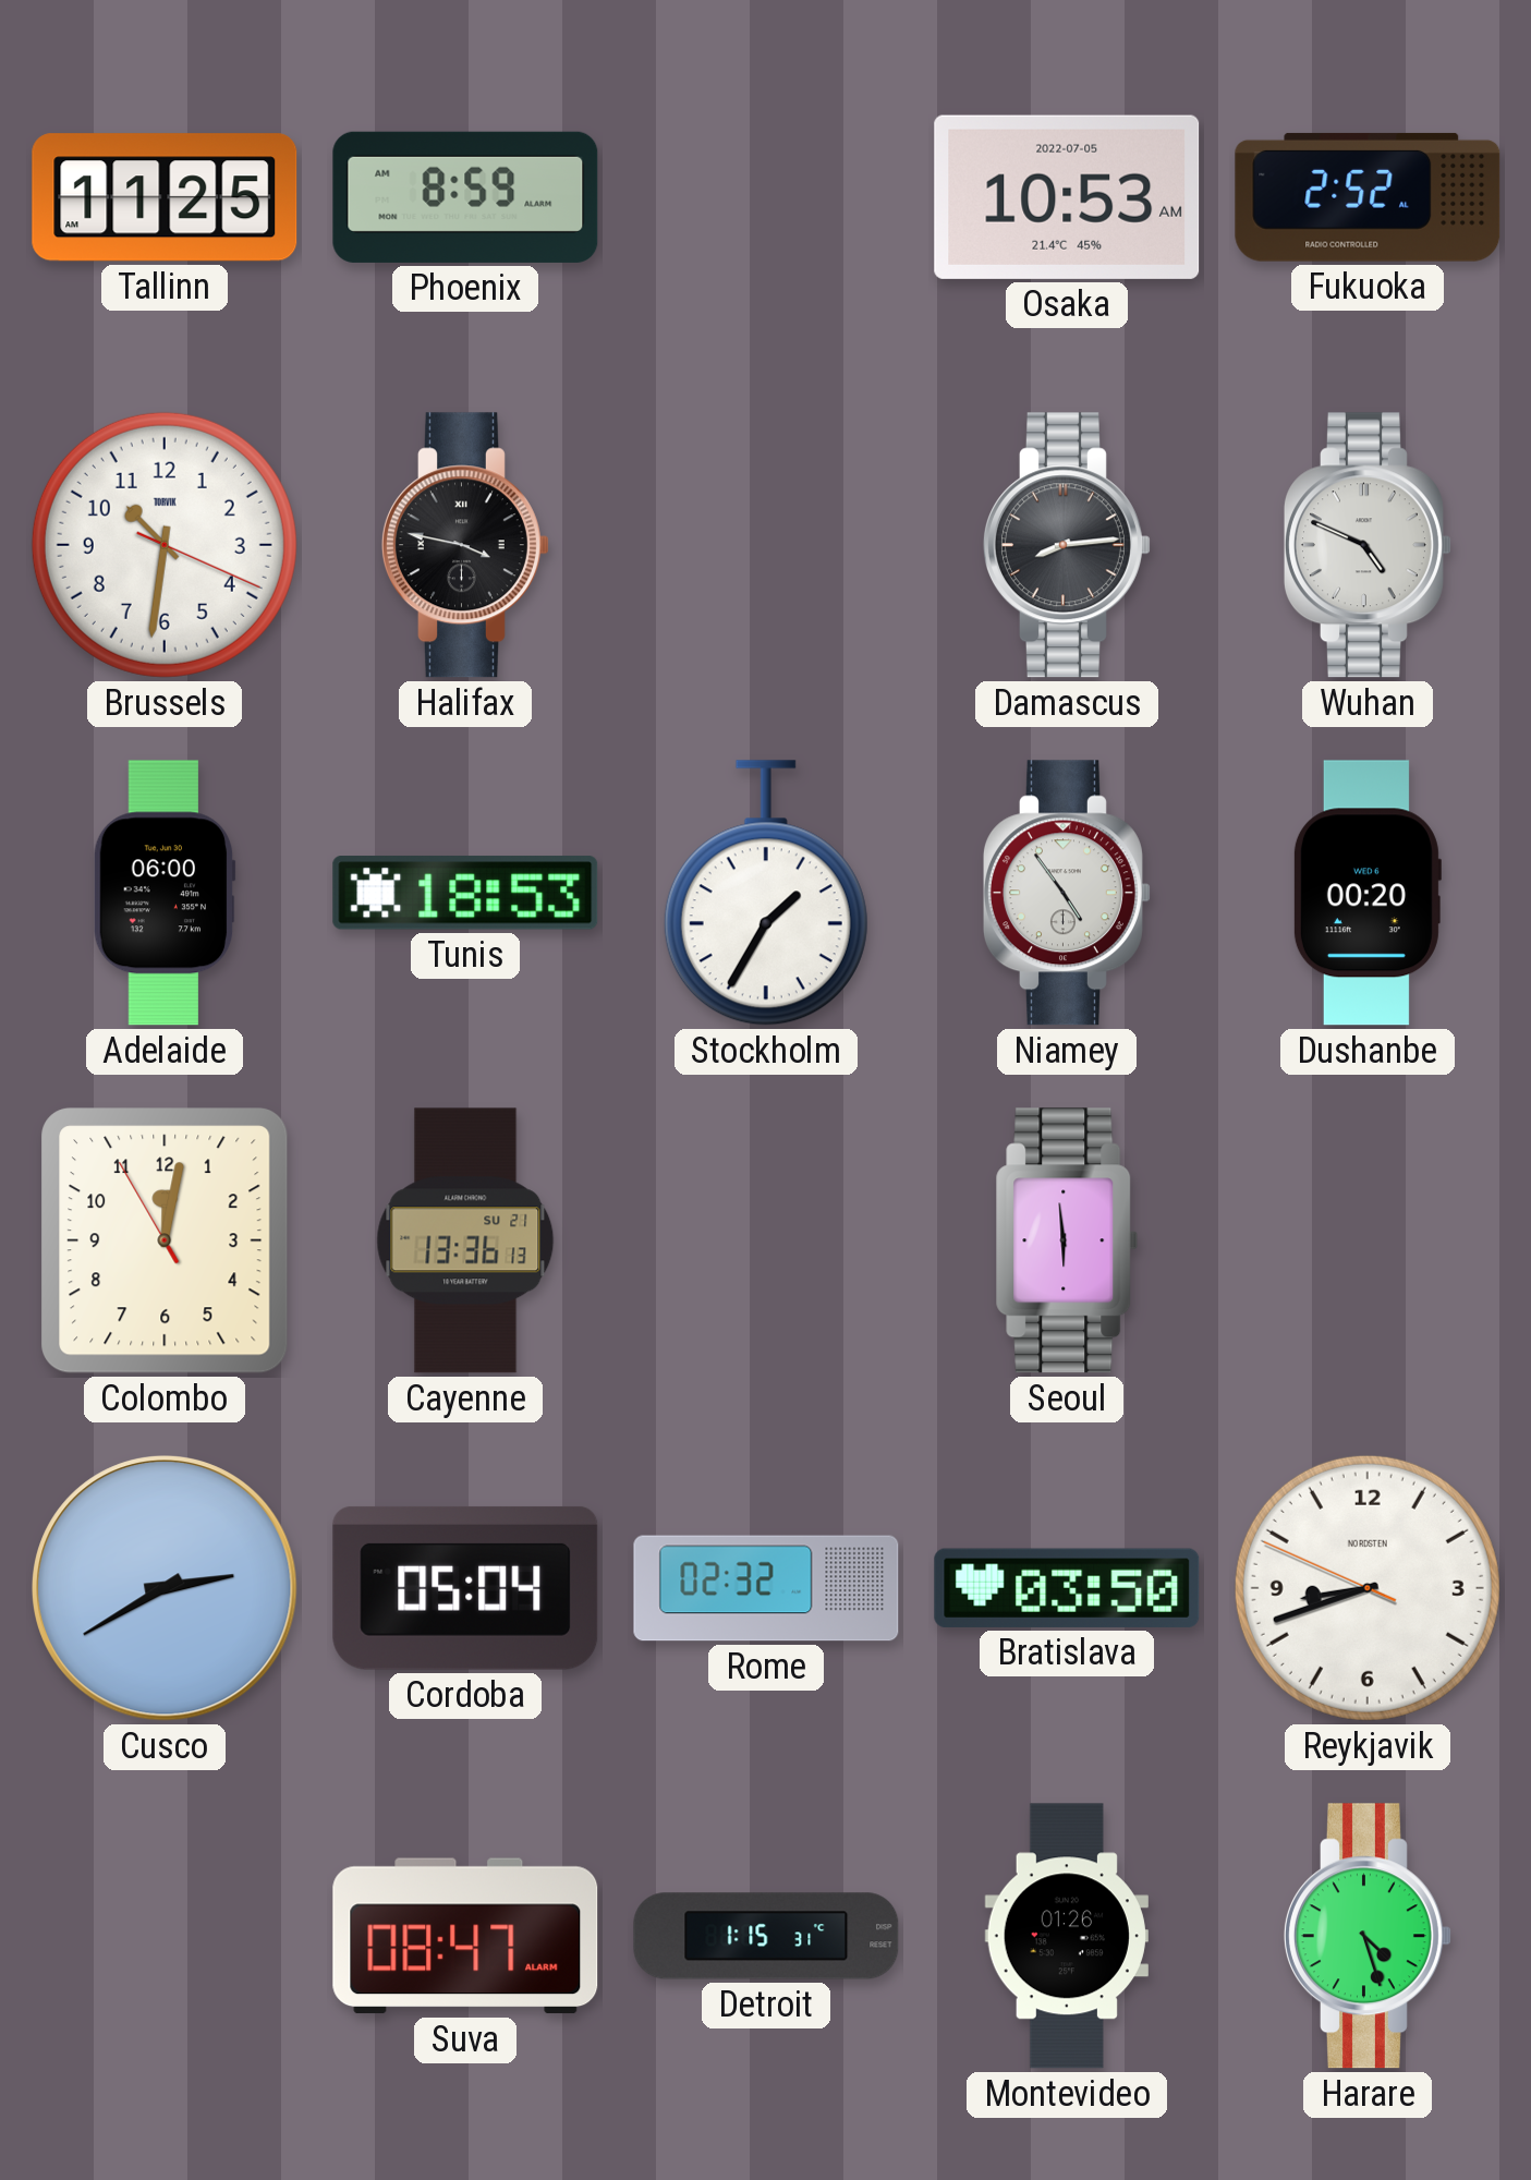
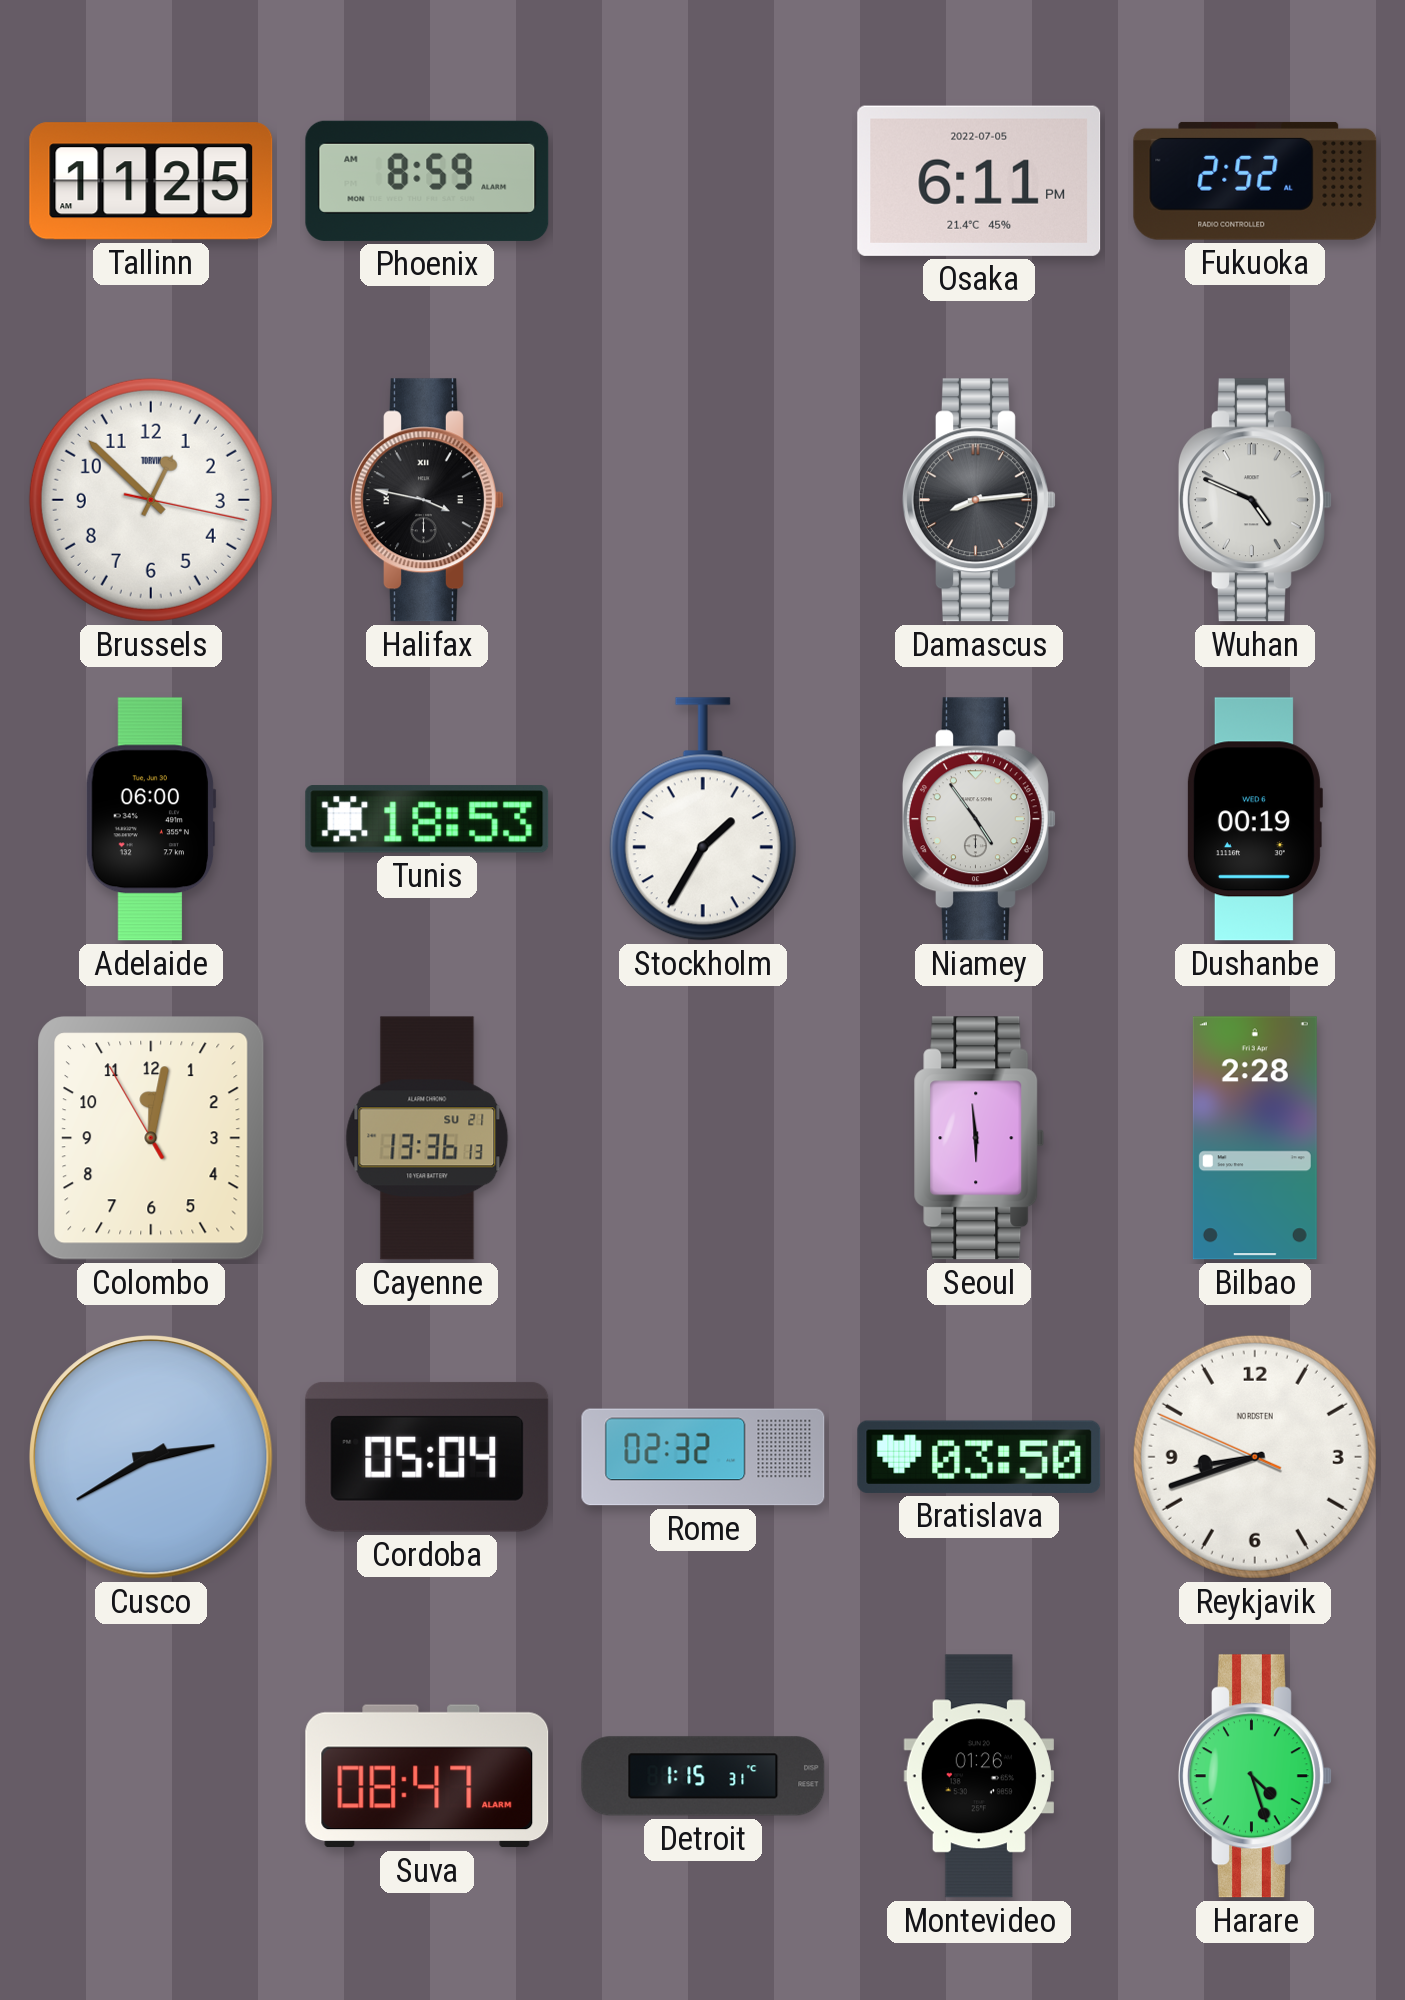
Osaka: 10:53 -> 6:11
Brussels: 10:31 -> 12:52
Dushanbe: 00:20 -> 00:19
Bilbao: none -> 2:28
